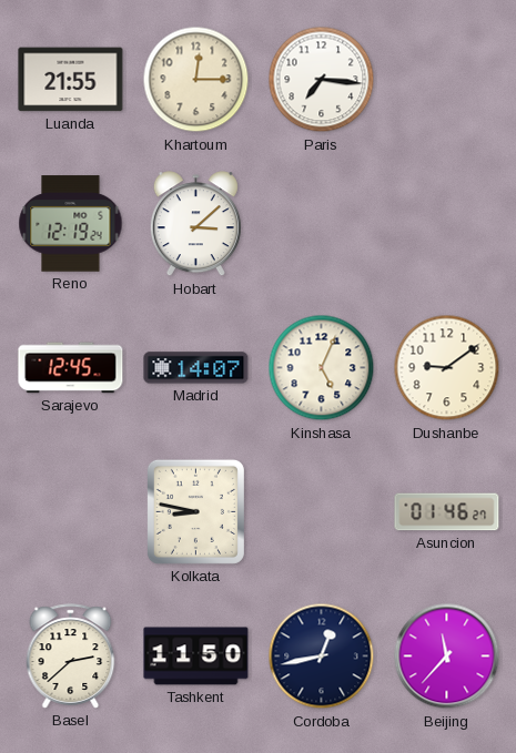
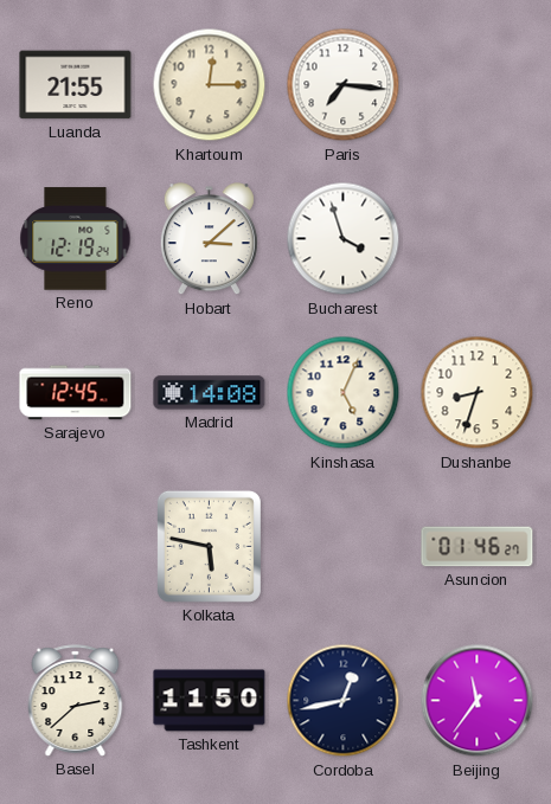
Bucharest: none -> 3:57
Madrid: 14:07 -> 14:08
Dushanbe: 9:09 -> 8:33
Kolkata: 8:47 -> 5:47
Beijing: 11:37 -> 11:36
